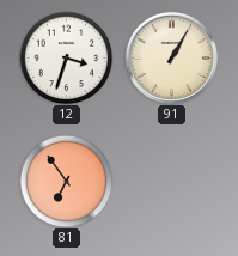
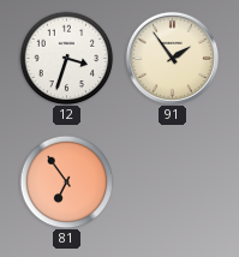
91: 1:05 -> 1:54
